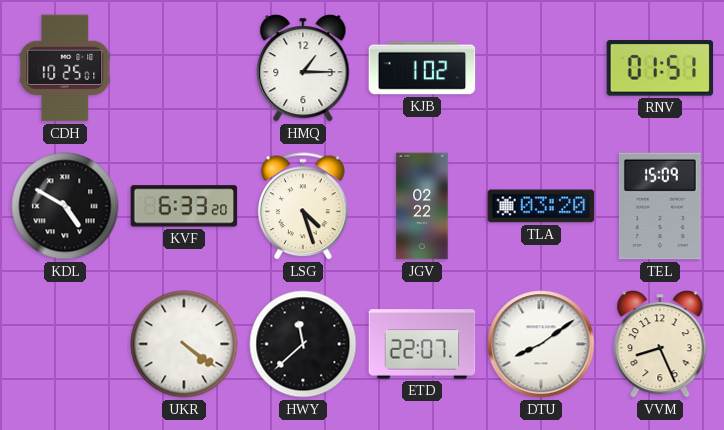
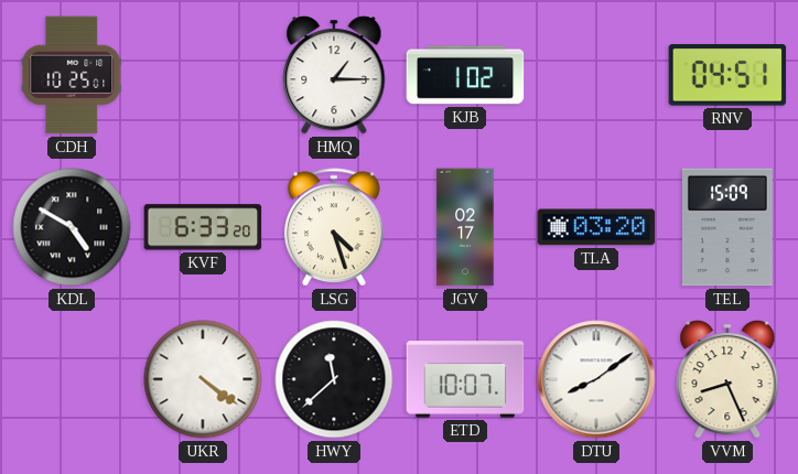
RNV: 01:51 -> 04:51
JGV: 02:22 -> 02:17
ETD: 22:07 -> 10:07
